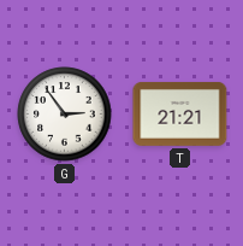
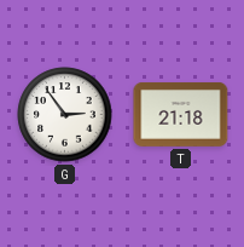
T: 21:21 -> 21:18
